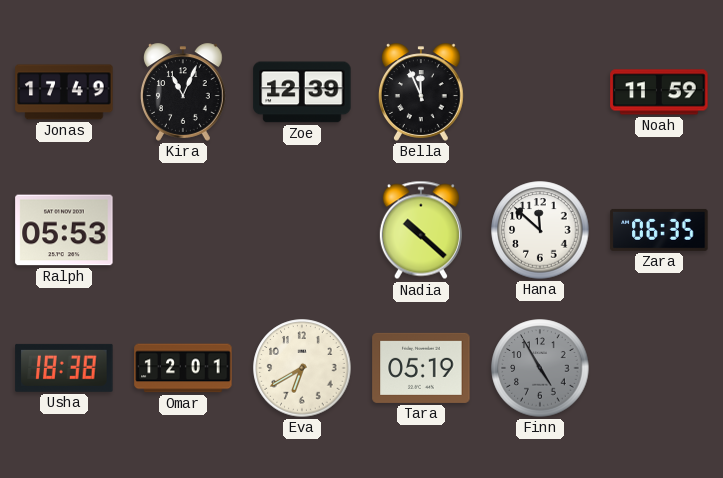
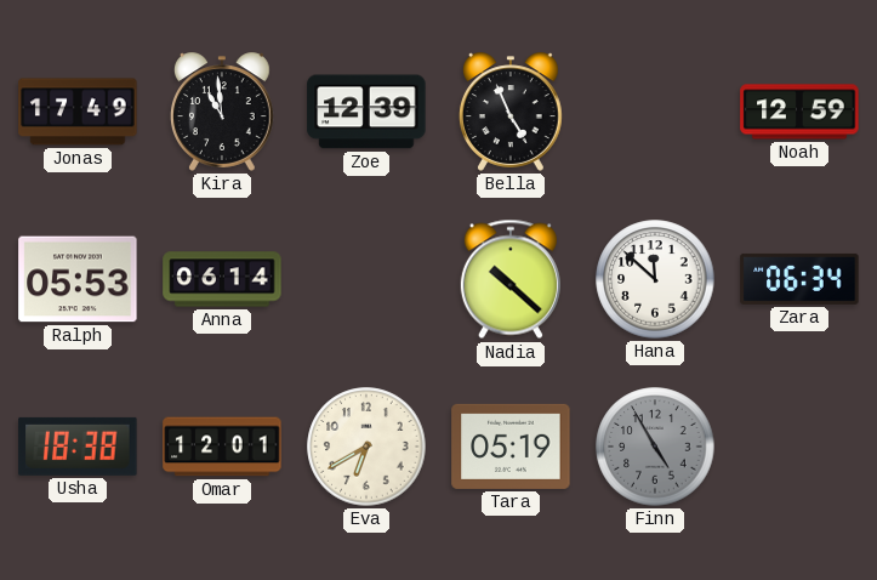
Kira: 11:04 -> 10:59
Bella: 11:56 -> 4:56
Noah: 11:59 -> 12:59
Anna: none -> 06:14
Zara: 06:35 -> 06:34
